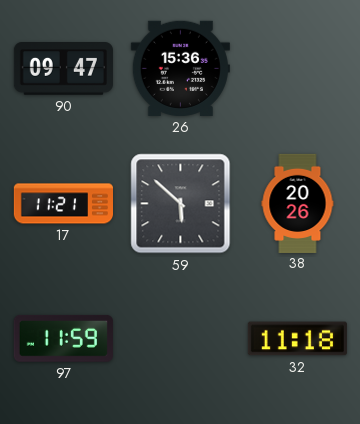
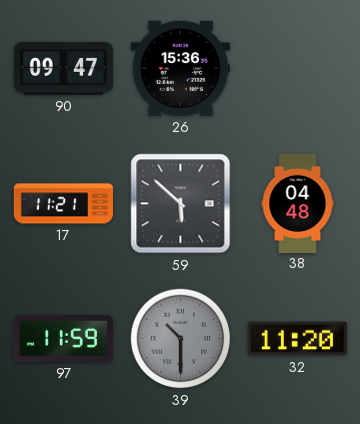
38: 20:26 -> 04:48
39: none -> 10:30
32: 11:18 -> 11:20
